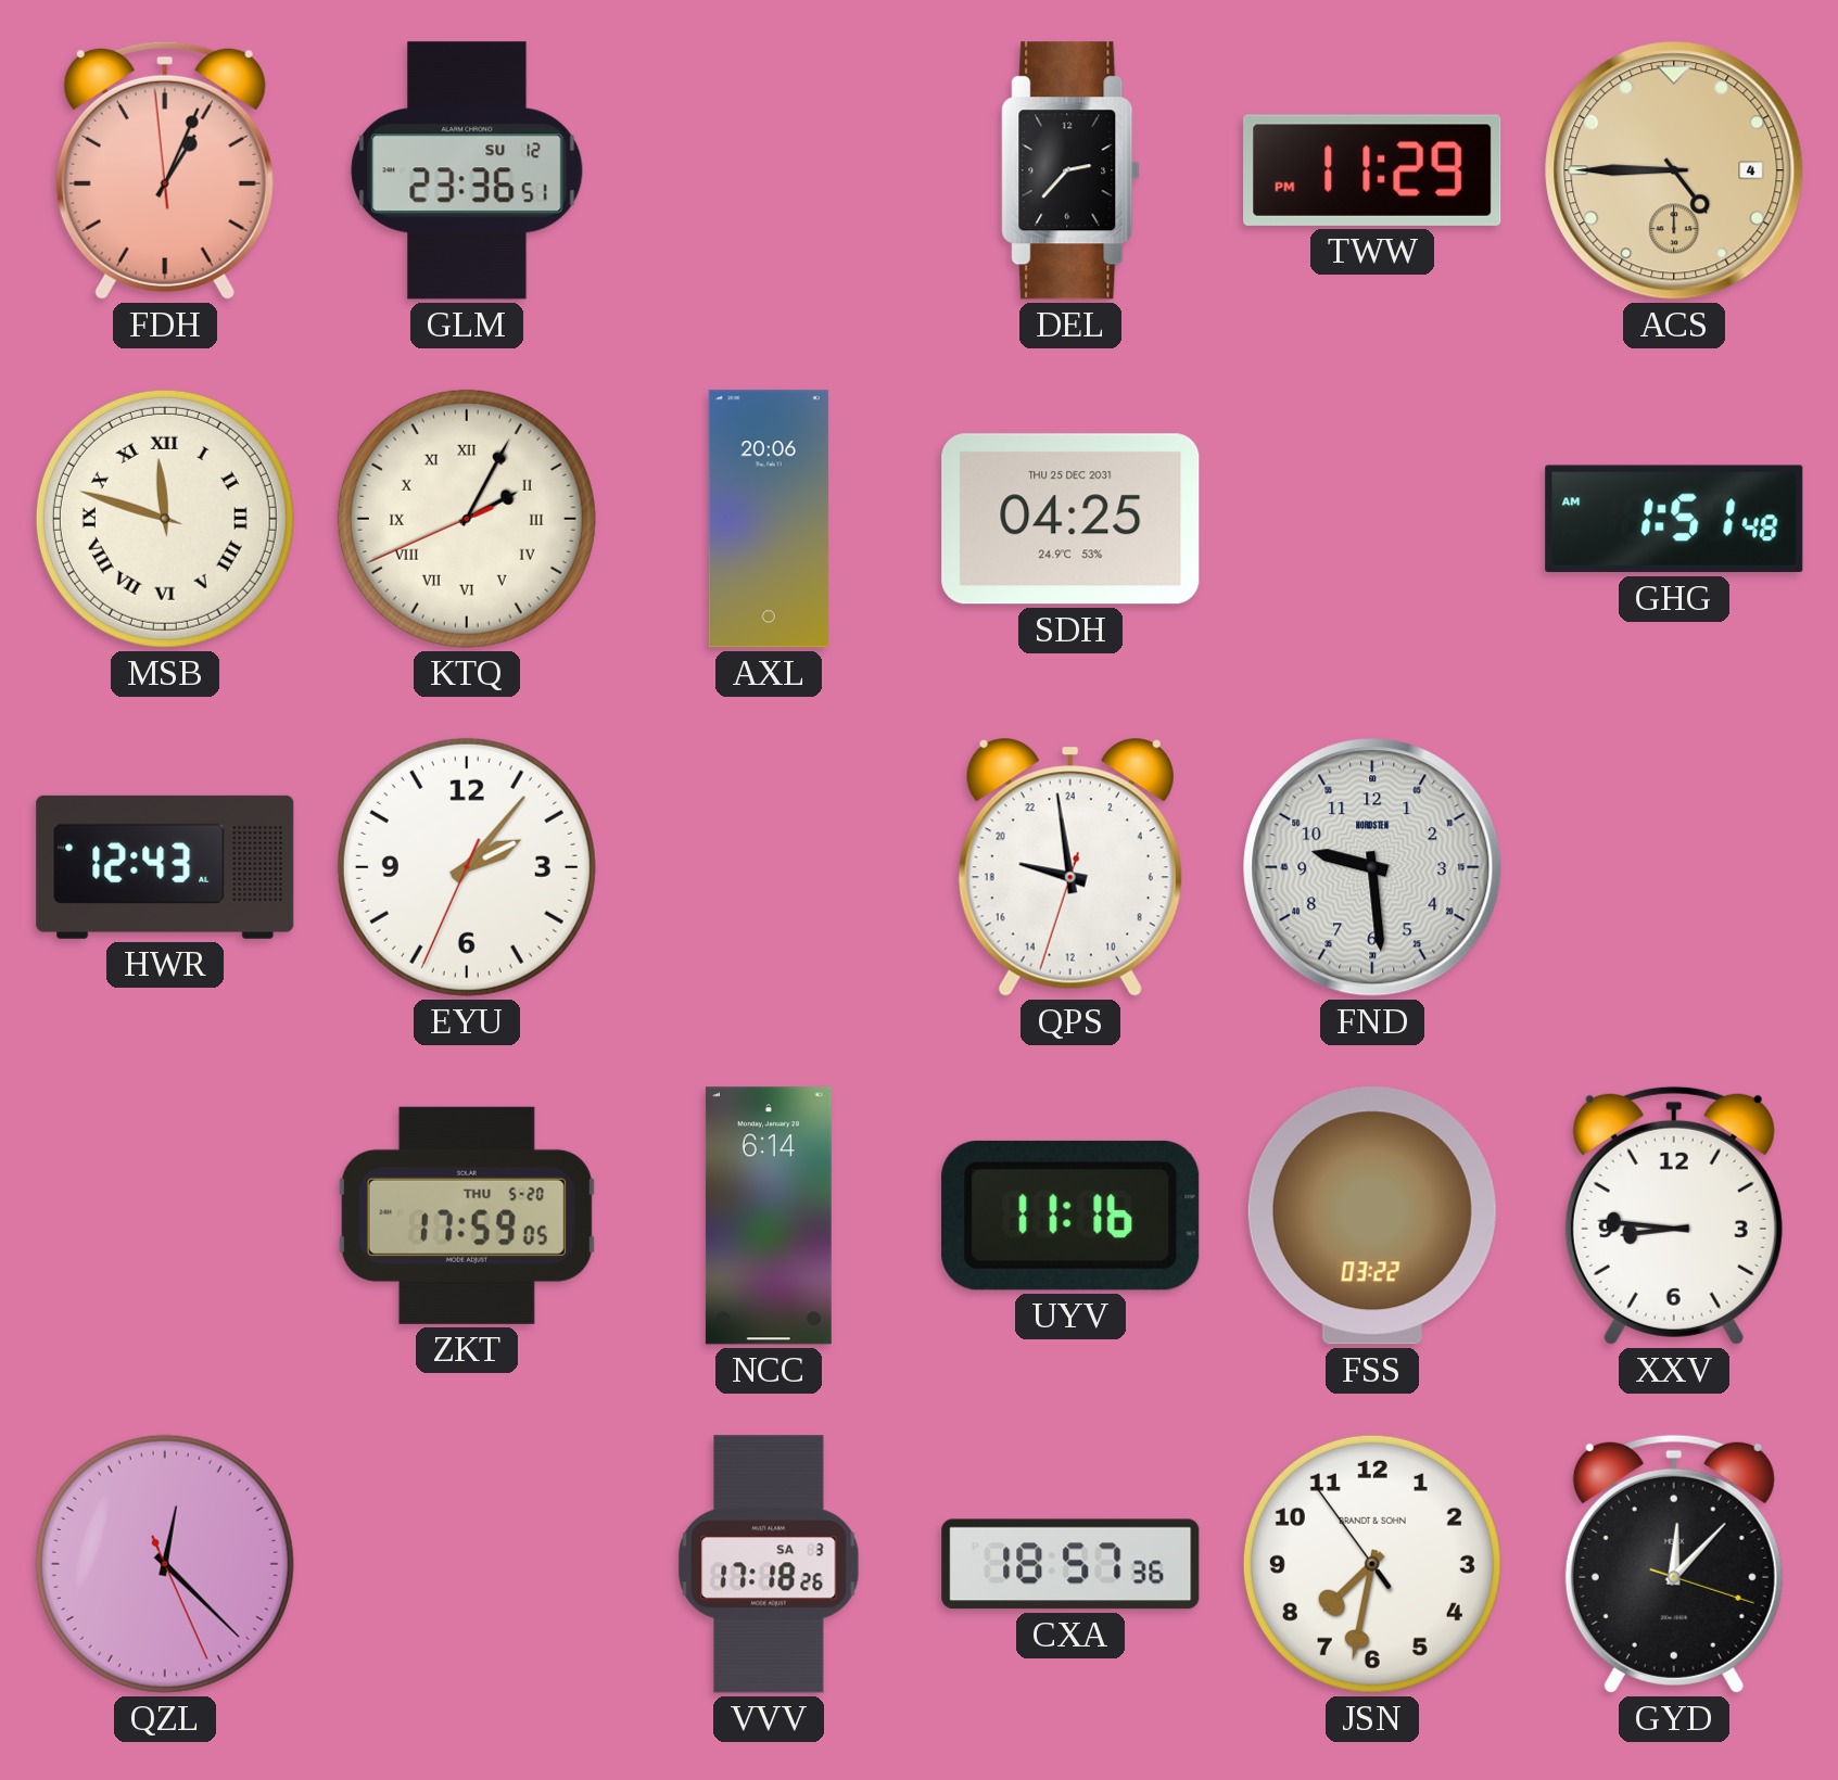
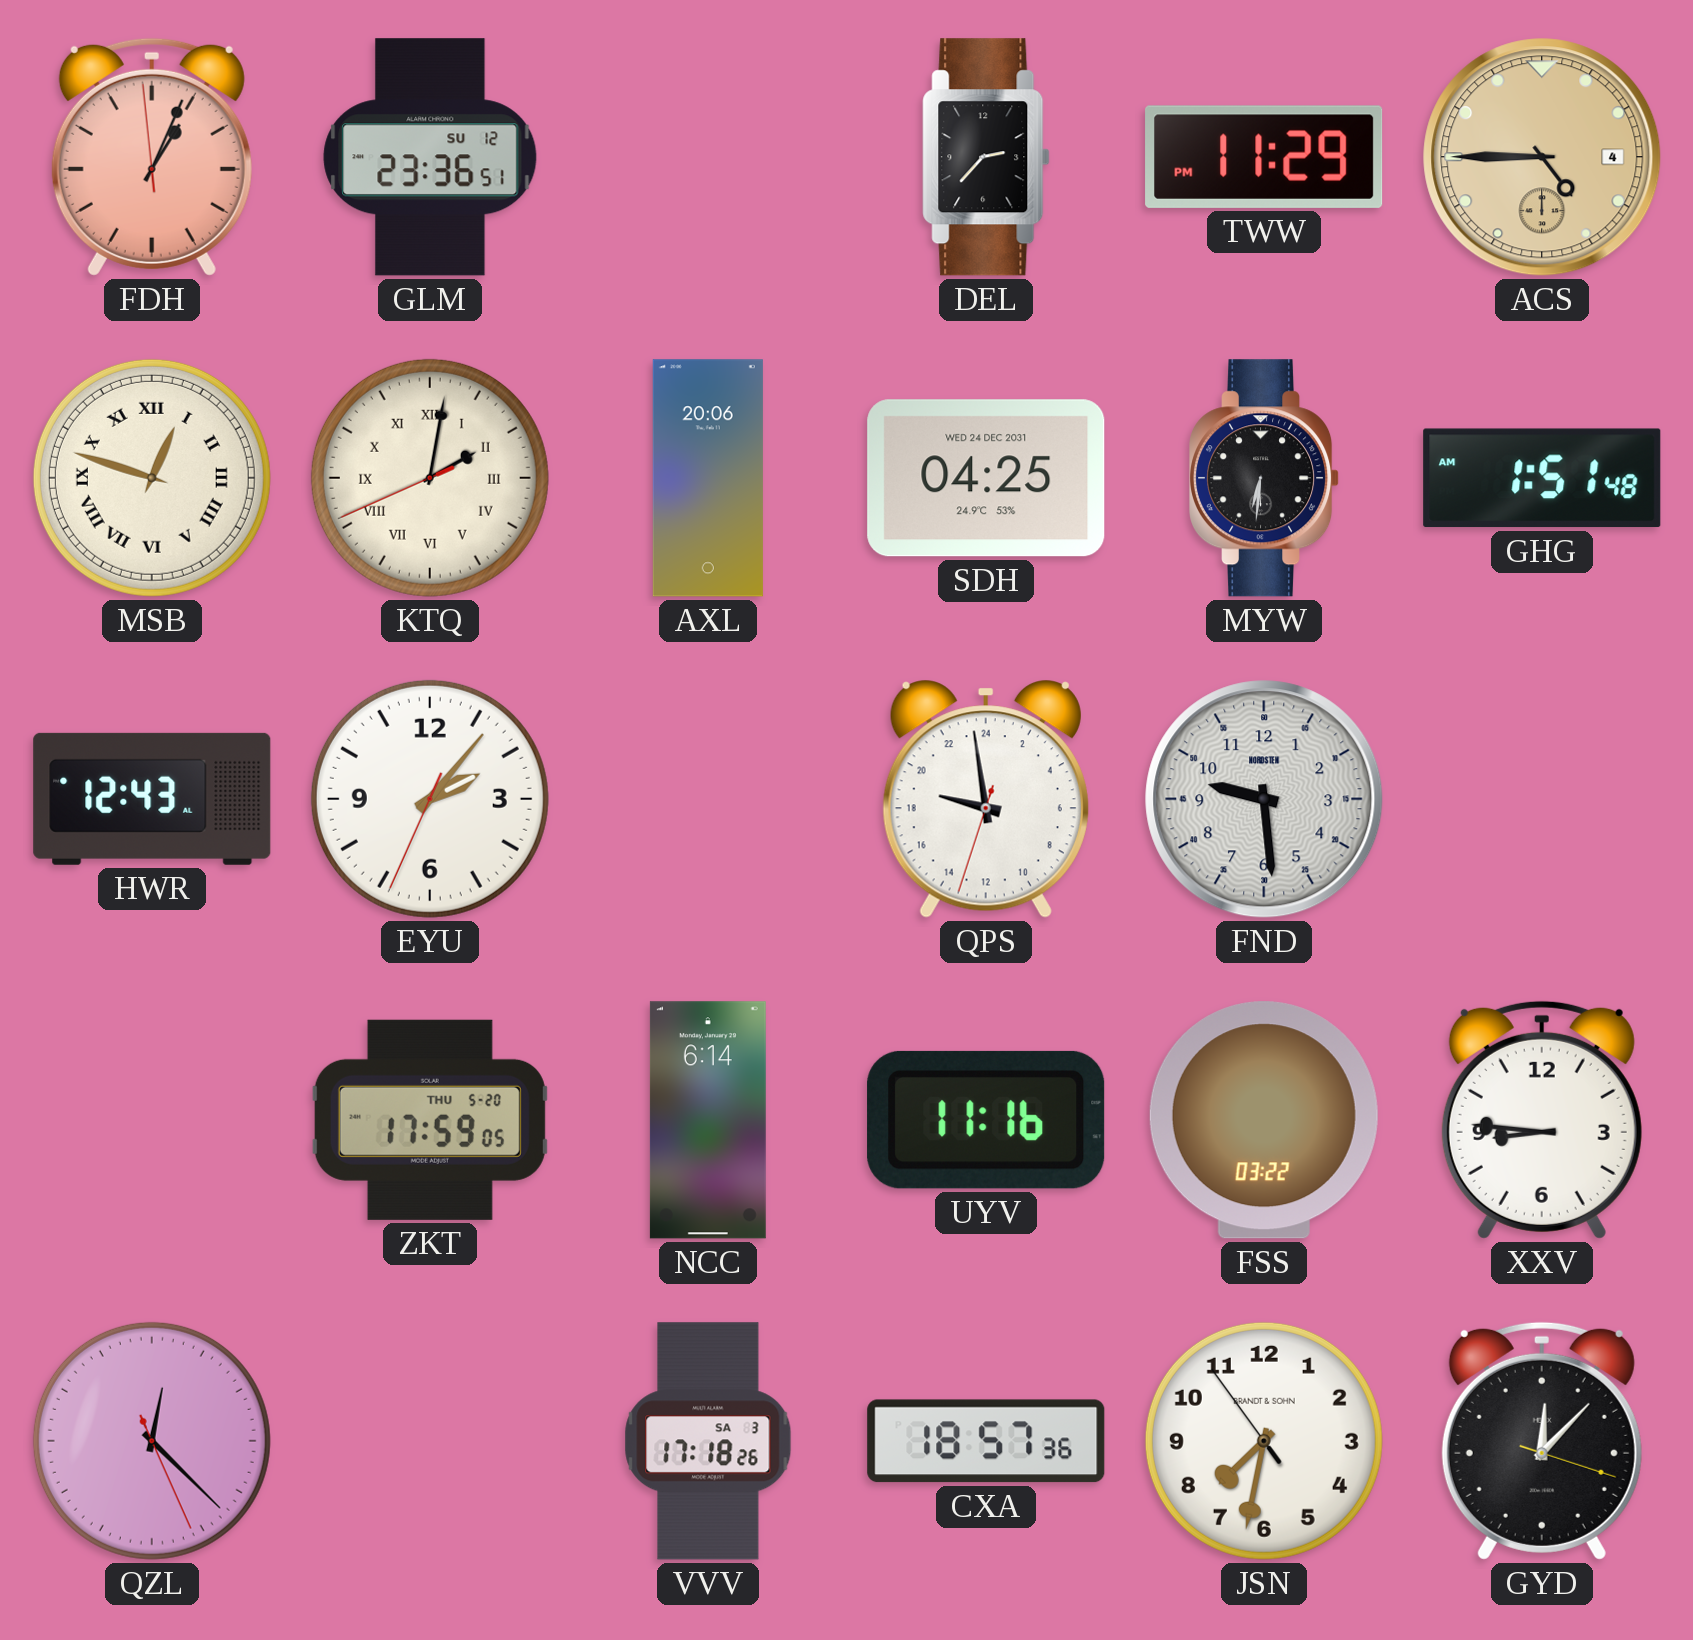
MSB: 11:48 -> 12:48
KTQ: 2:04 -> 2:01
SDH date: THU 25 DEC 2031 -> WED 24 DEC 2031
MYW: none -> 6:31
